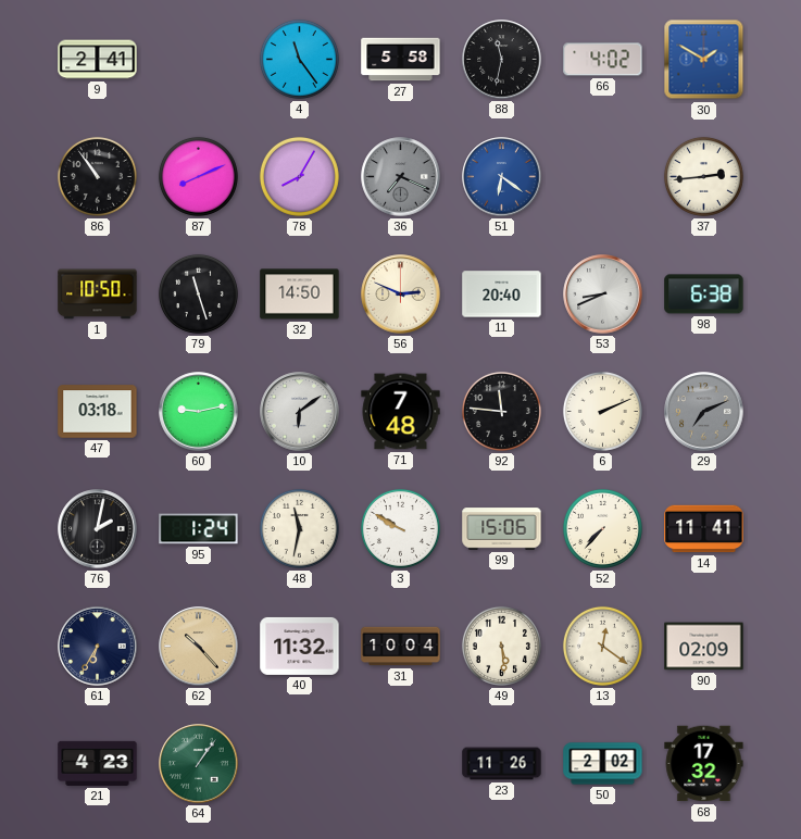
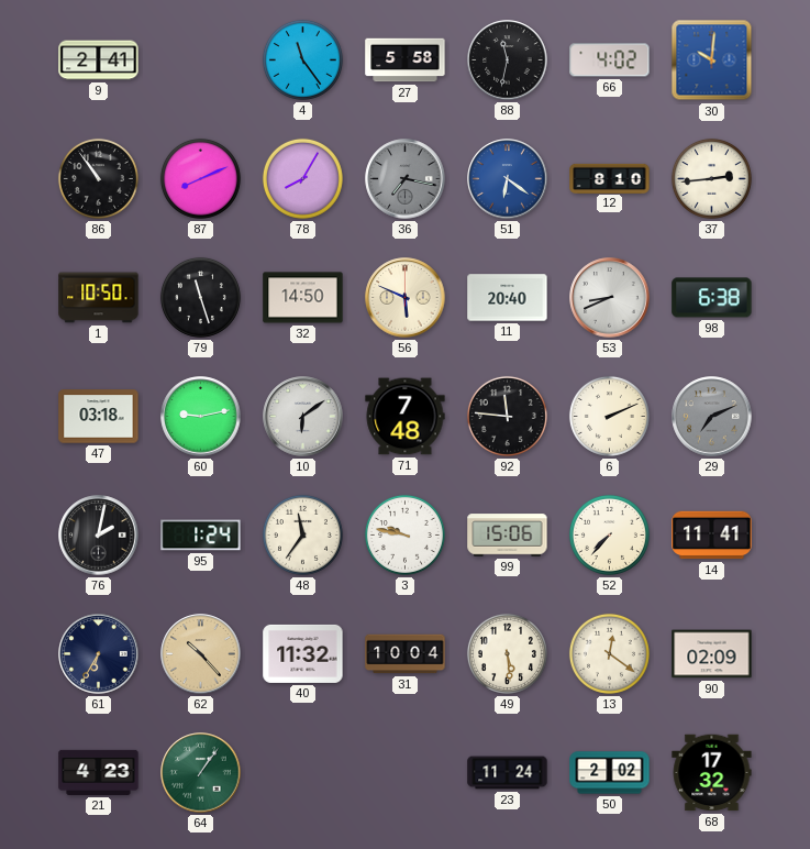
30: 1:50 -> 10:01
36: 7:19 -> 7:17
12: none -> 8:10
56: 2:49 -> 5:49
48: 11:32 -> 11:36
3: 9:50 -> 9:47
23: 11:26 -> 11:24
